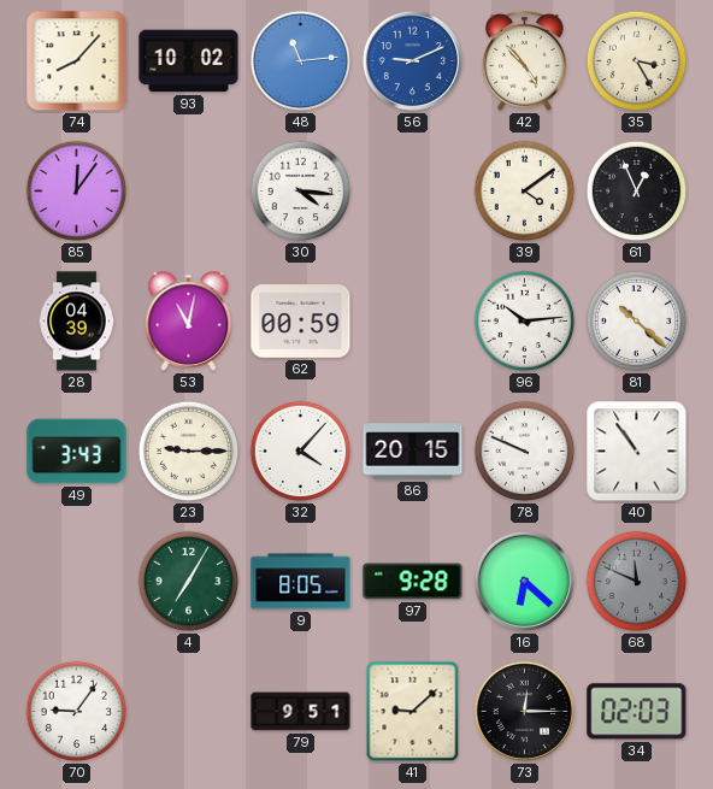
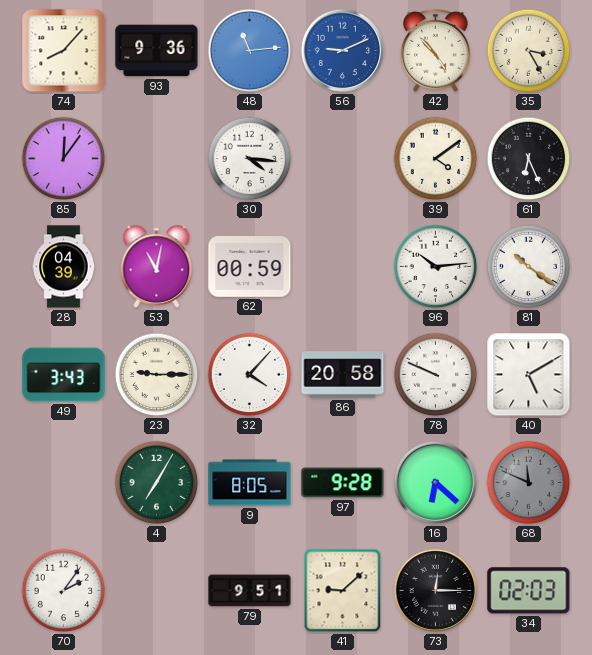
93: 10:02 -> 9:36
61: 12:56 -> 6:26
81: 10:22 -> 10:21
86: 20:15 -> 20:58
40: 10:54 -> 5:10
70: 9:06 -> 2:06
